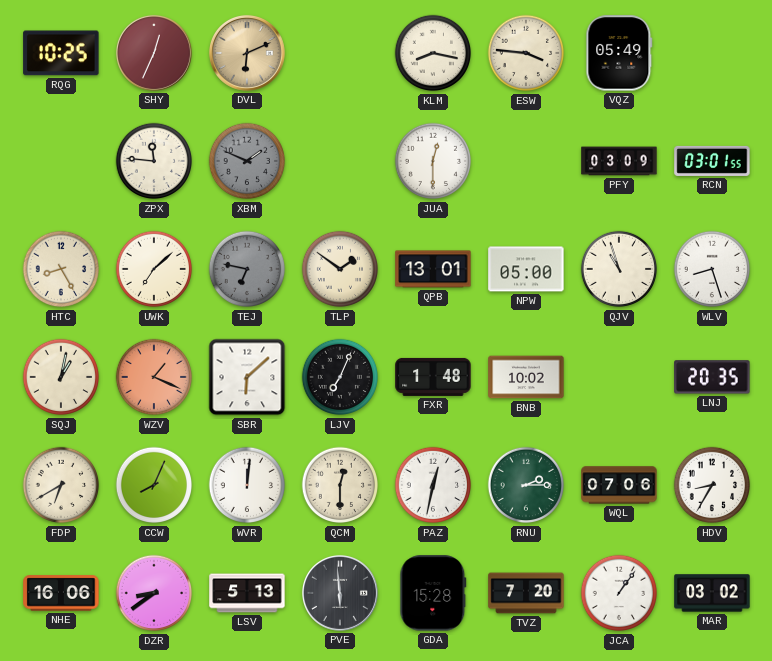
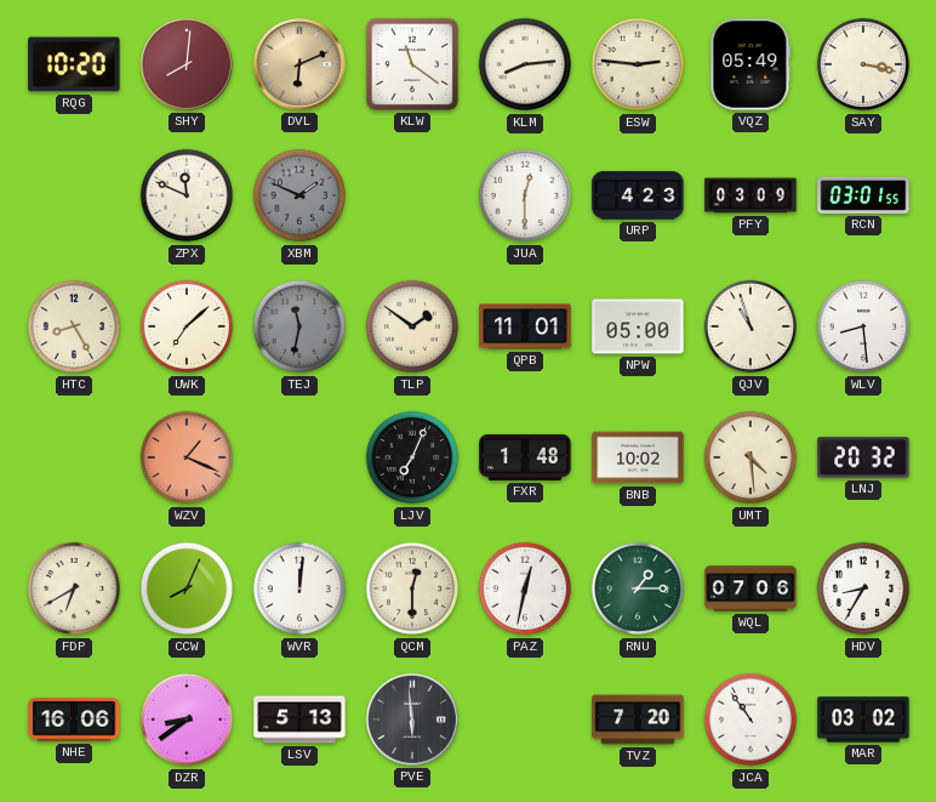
RQG: 10:25 -> 10:20
SHY: 12:34 -> 8:01
KLW: none -> 11:21
KLM: 8:17 -> 8:14
ESW: 3:46 -> 2:46
SAY: none -> 3:17
ZPX: 11:46 -> 11:49
URP: none -> 4:23
TEJ: 6:47 -> 11:32
QPB: 13:01 -> 11:01
WLV: 8:27 -> 8:29
SQJ: 1:02 -> none
SBR: 6:08 -> none
UMT: none -> 4:29
LNJ: 20:35 -> 20:32
RNU: 2:15 -> 1:15
GDA: 15:28 -> none
JCA: 1:06 -> 10:54
